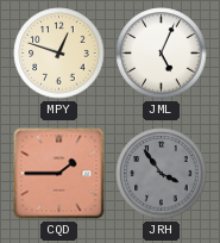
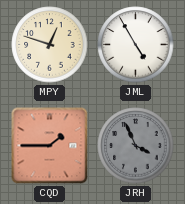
JML: 5:04 -> 4:55
JRH: 3:54 -> 3:56
